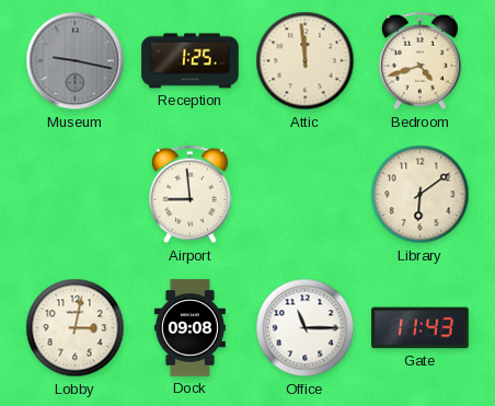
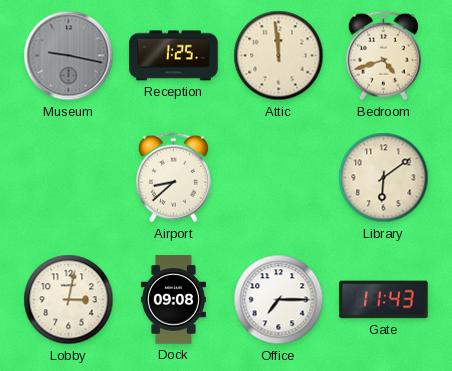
Airport: 8:59 -> 8:38
Office: 11:15 -> 7:15
